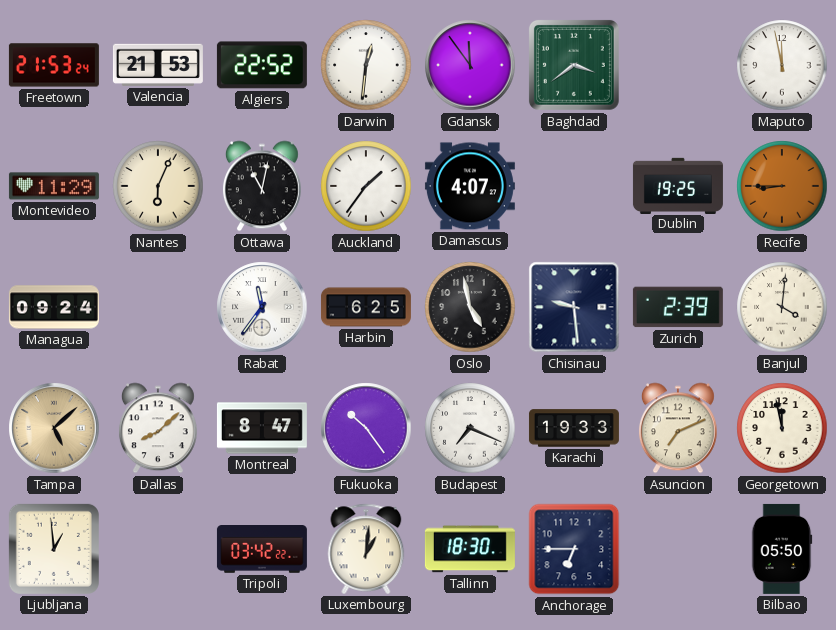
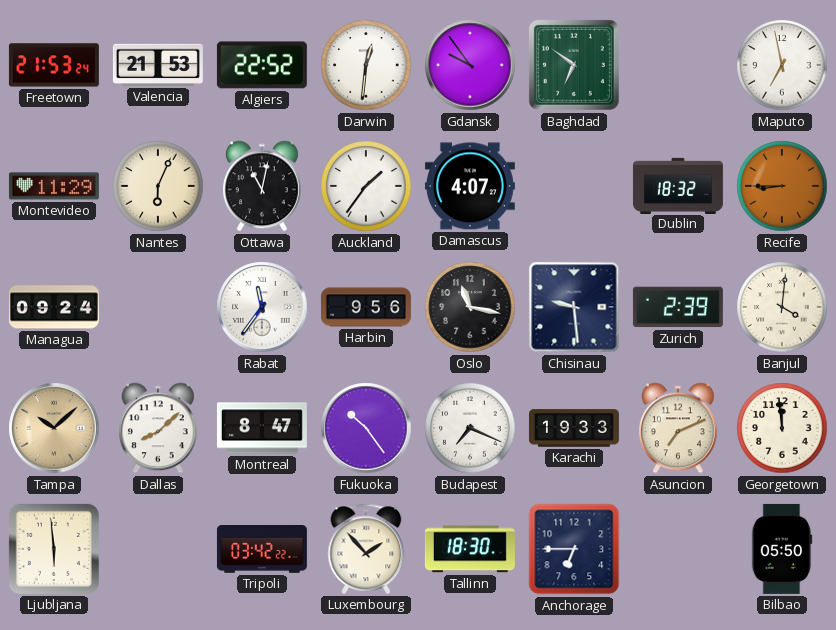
Gdansk: 11:54 -> 9:54
Baghdad: 3:39 -> 6:51
Maputo: 11:58 -> 6:58
Dublin: 19:25 -> 18:32
Harbin: 6:25 -> 9:56
Oslo: 4:58 -> 11:17
Tampa: 5:08 -> 10:08
Georgetown: 11:58 -> 11:59
Ljubljana: 12:59 -> 5:59
Luxembourg: 1:01 -> 1:53
